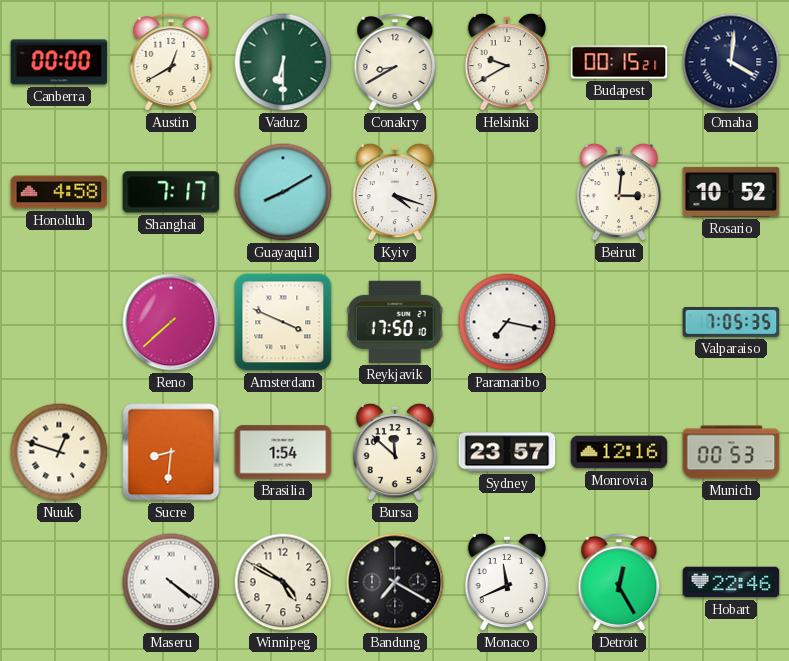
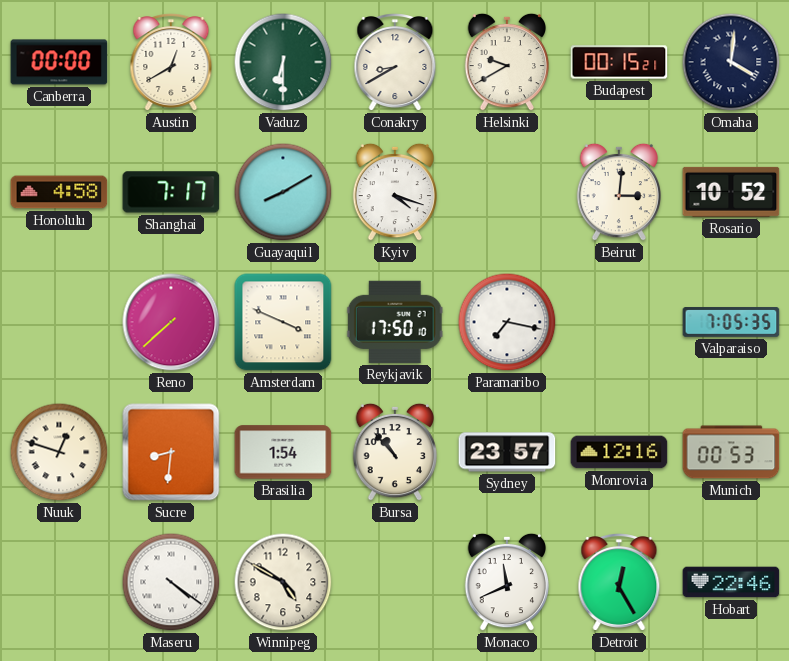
Bursa: 11:52 -> 10:53
Bandung: 7:20 -> none
